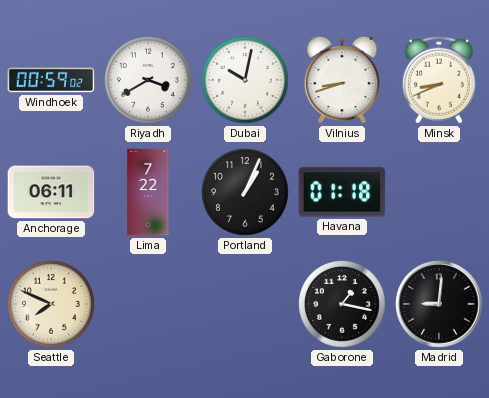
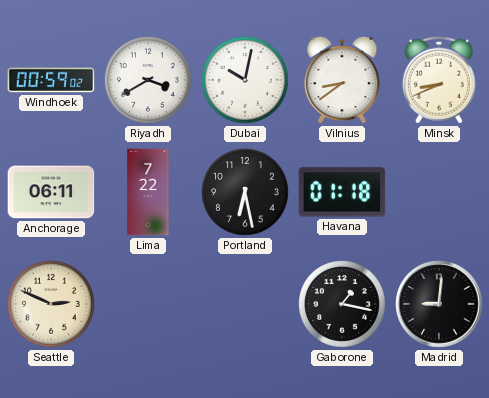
Vilnius: 8:42 -> 8:39
Portland: 1:04 -> 6:28
Seattle: 7:49 -> 2:49
